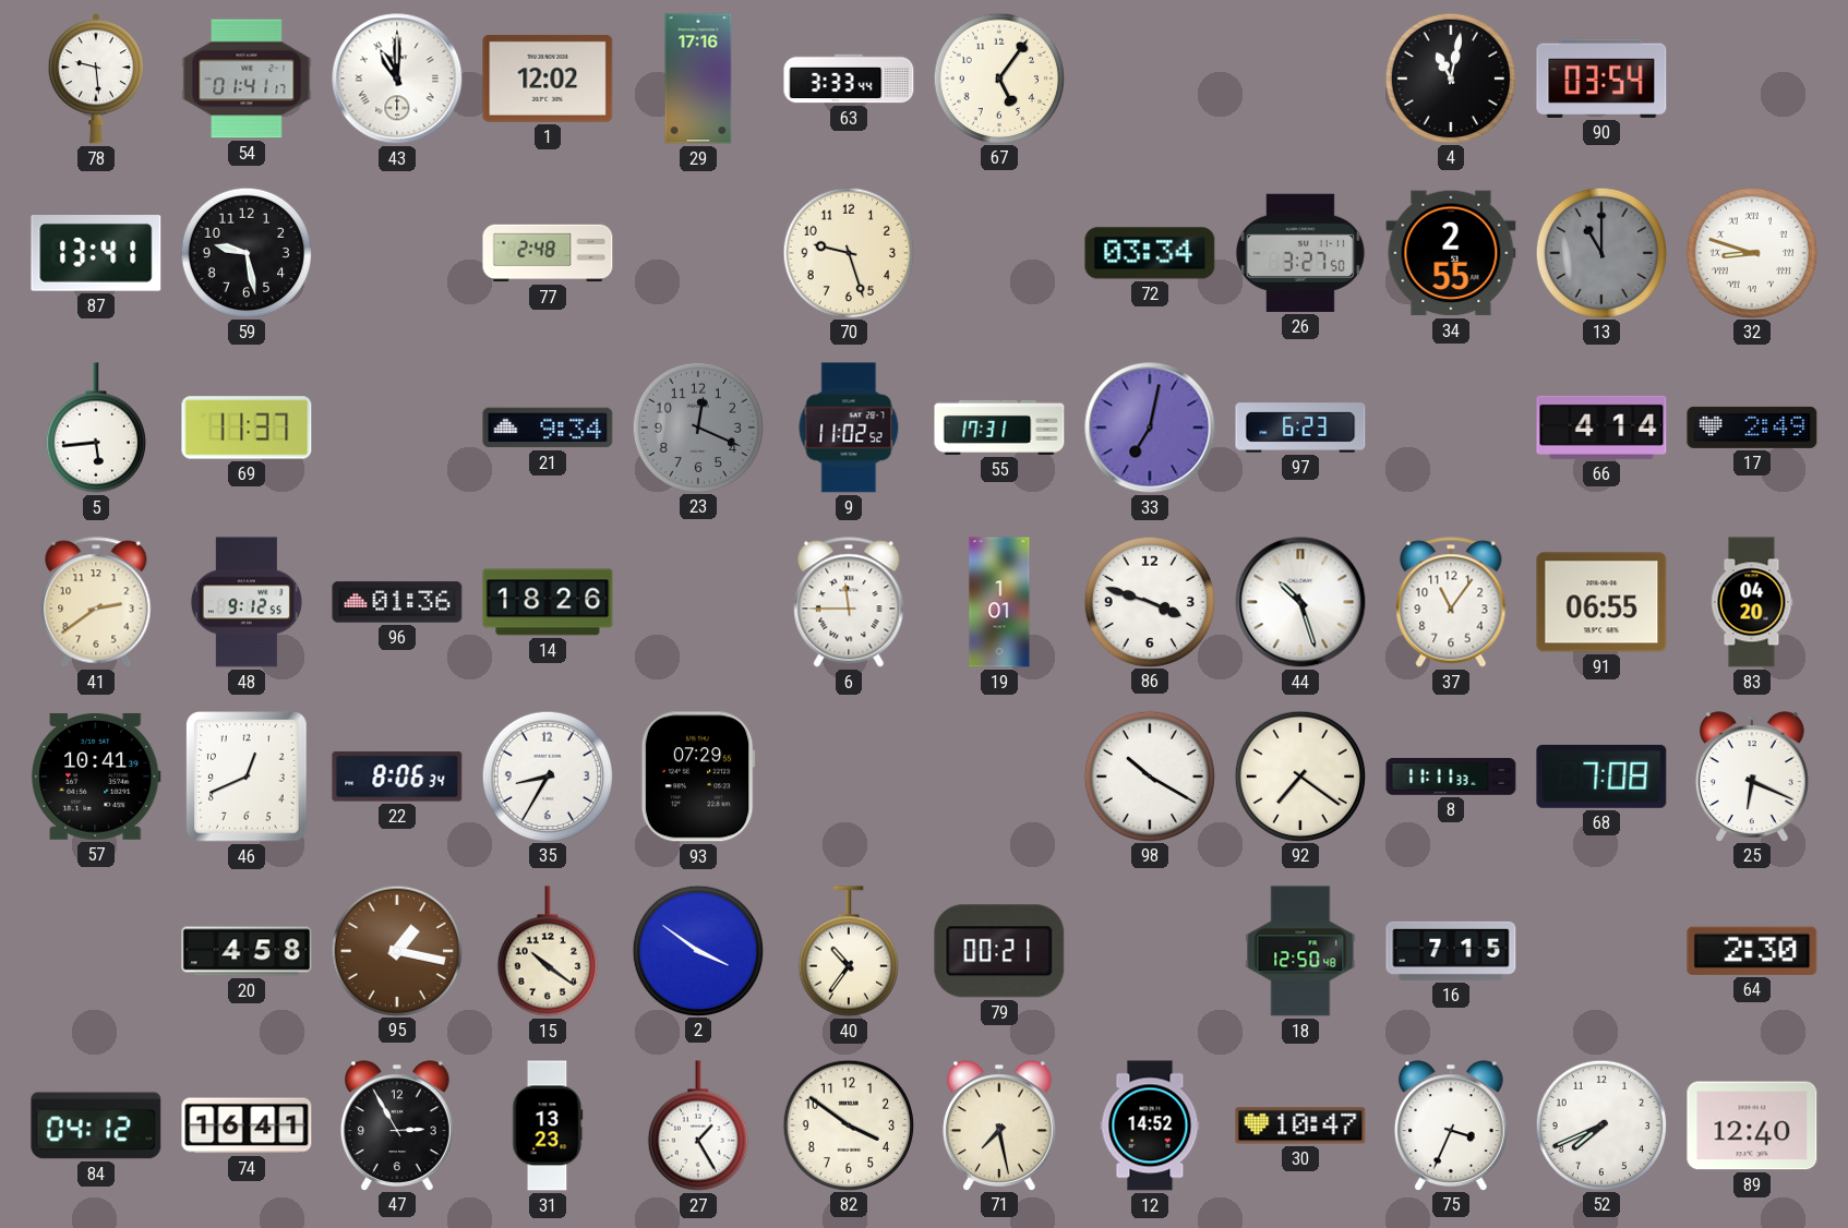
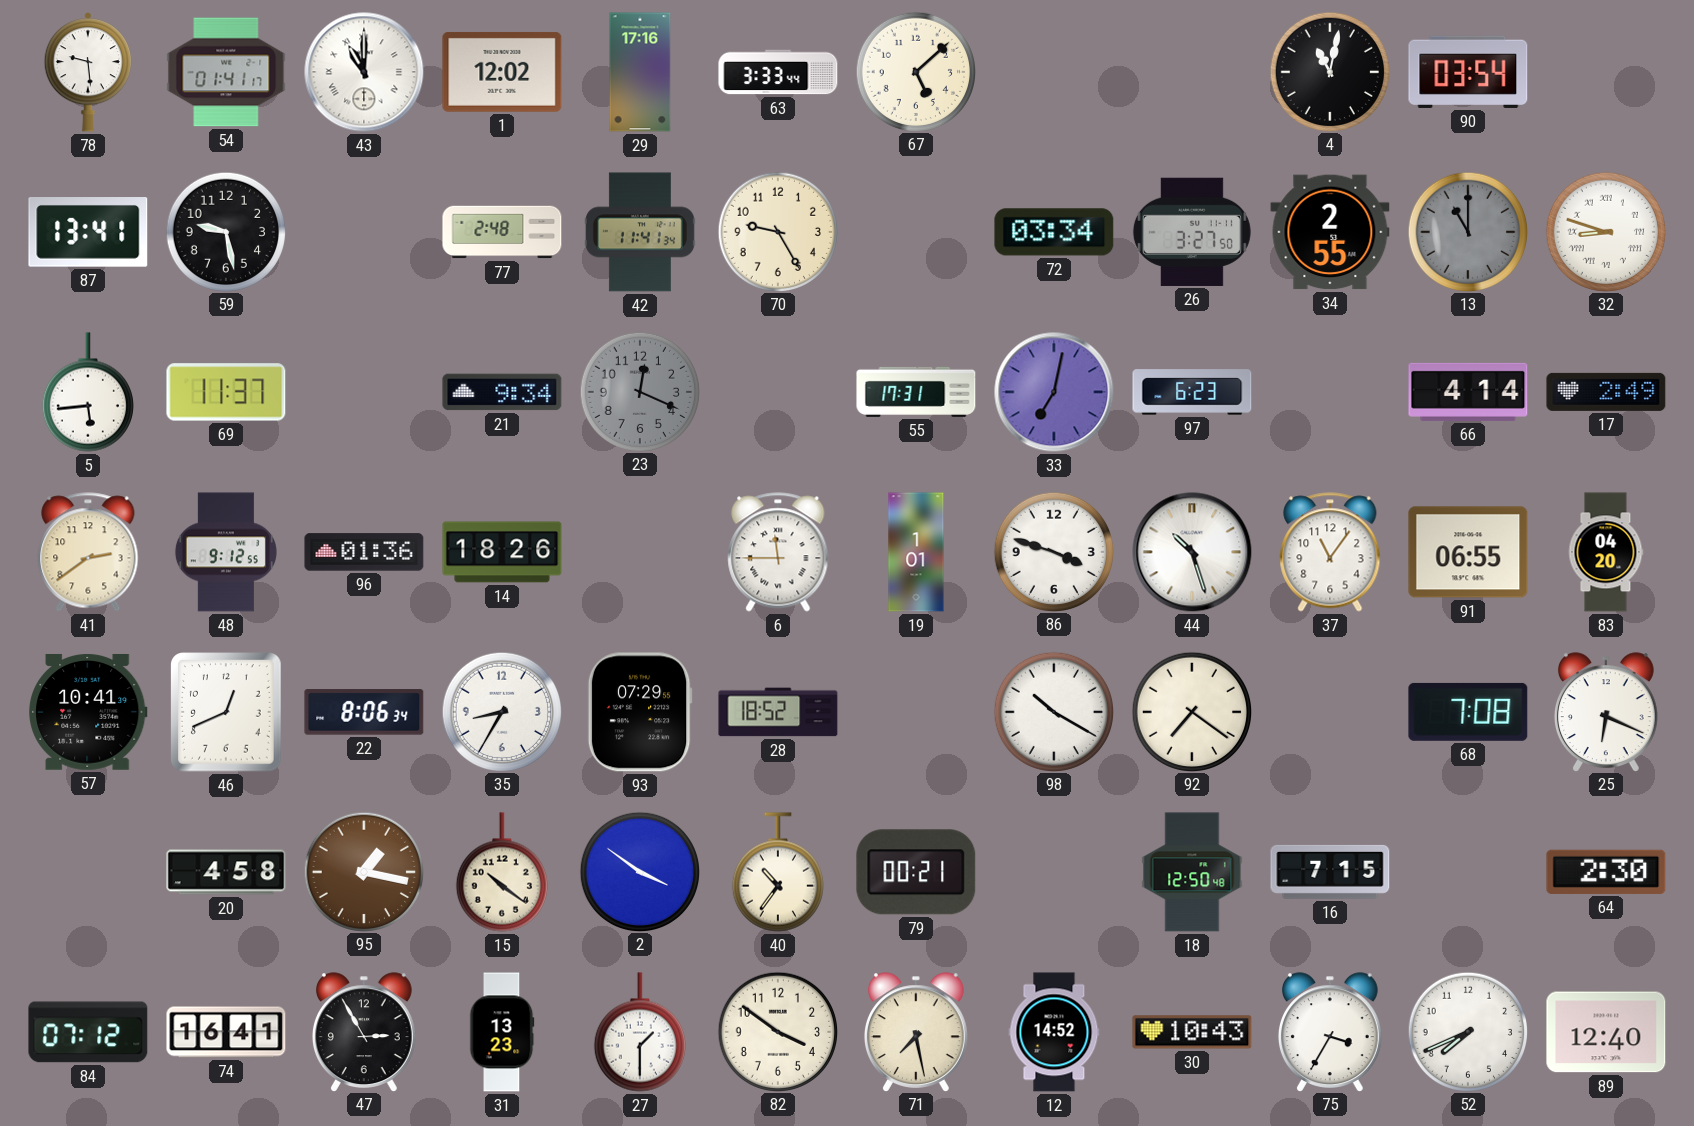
67: 5:06 -> 5:08
42: none -> 11:41
70: 9:27 -> 9:25
9: 11:02 -> none
28: none -> 18:52
8: 11:11 -> none
84: 04:12 -> 07:12
27: 1:25 -> 1:30
30: 10:47 -> 10:43
75: 3:34 -> 3:35
